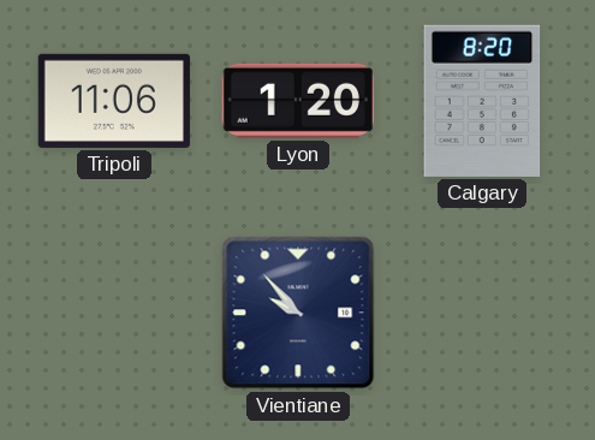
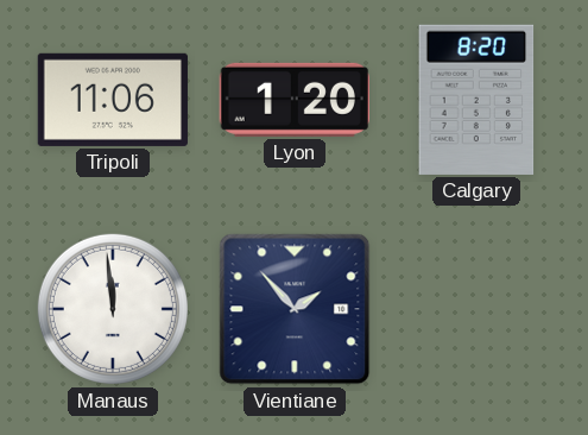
Manaus: none -> 11:59
Vientiane: 9:53 -> 1:53
